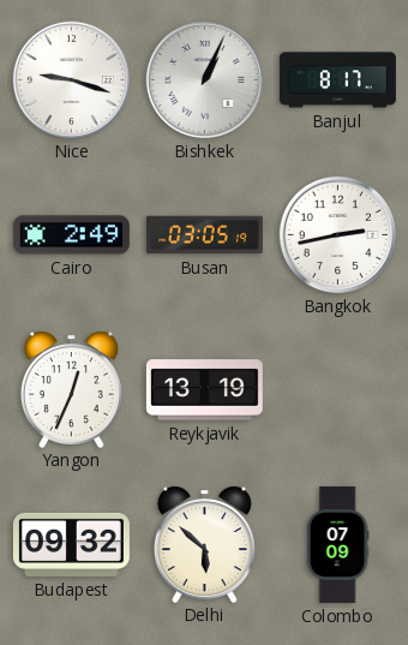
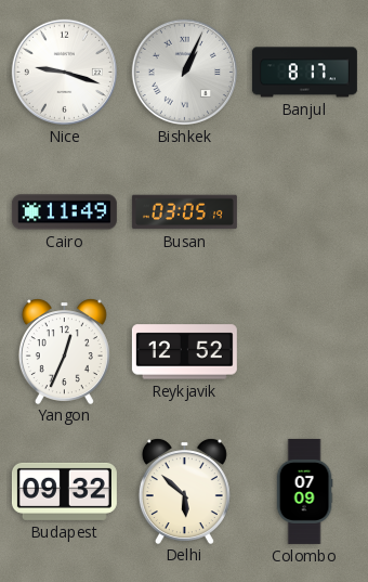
Cairo: 2:49 -> 11:49
Bangkok: 2:43 -> none
Reykjavik: 13:19 -> 12:52
